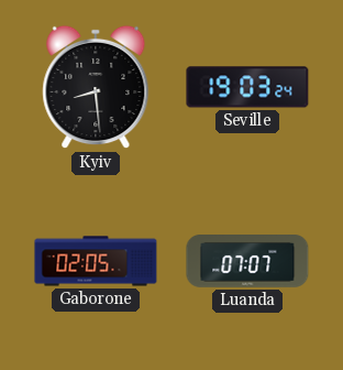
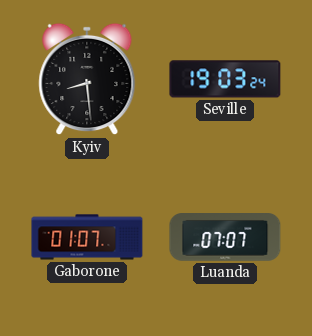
Gaborone: 02:05 -> 01:07
